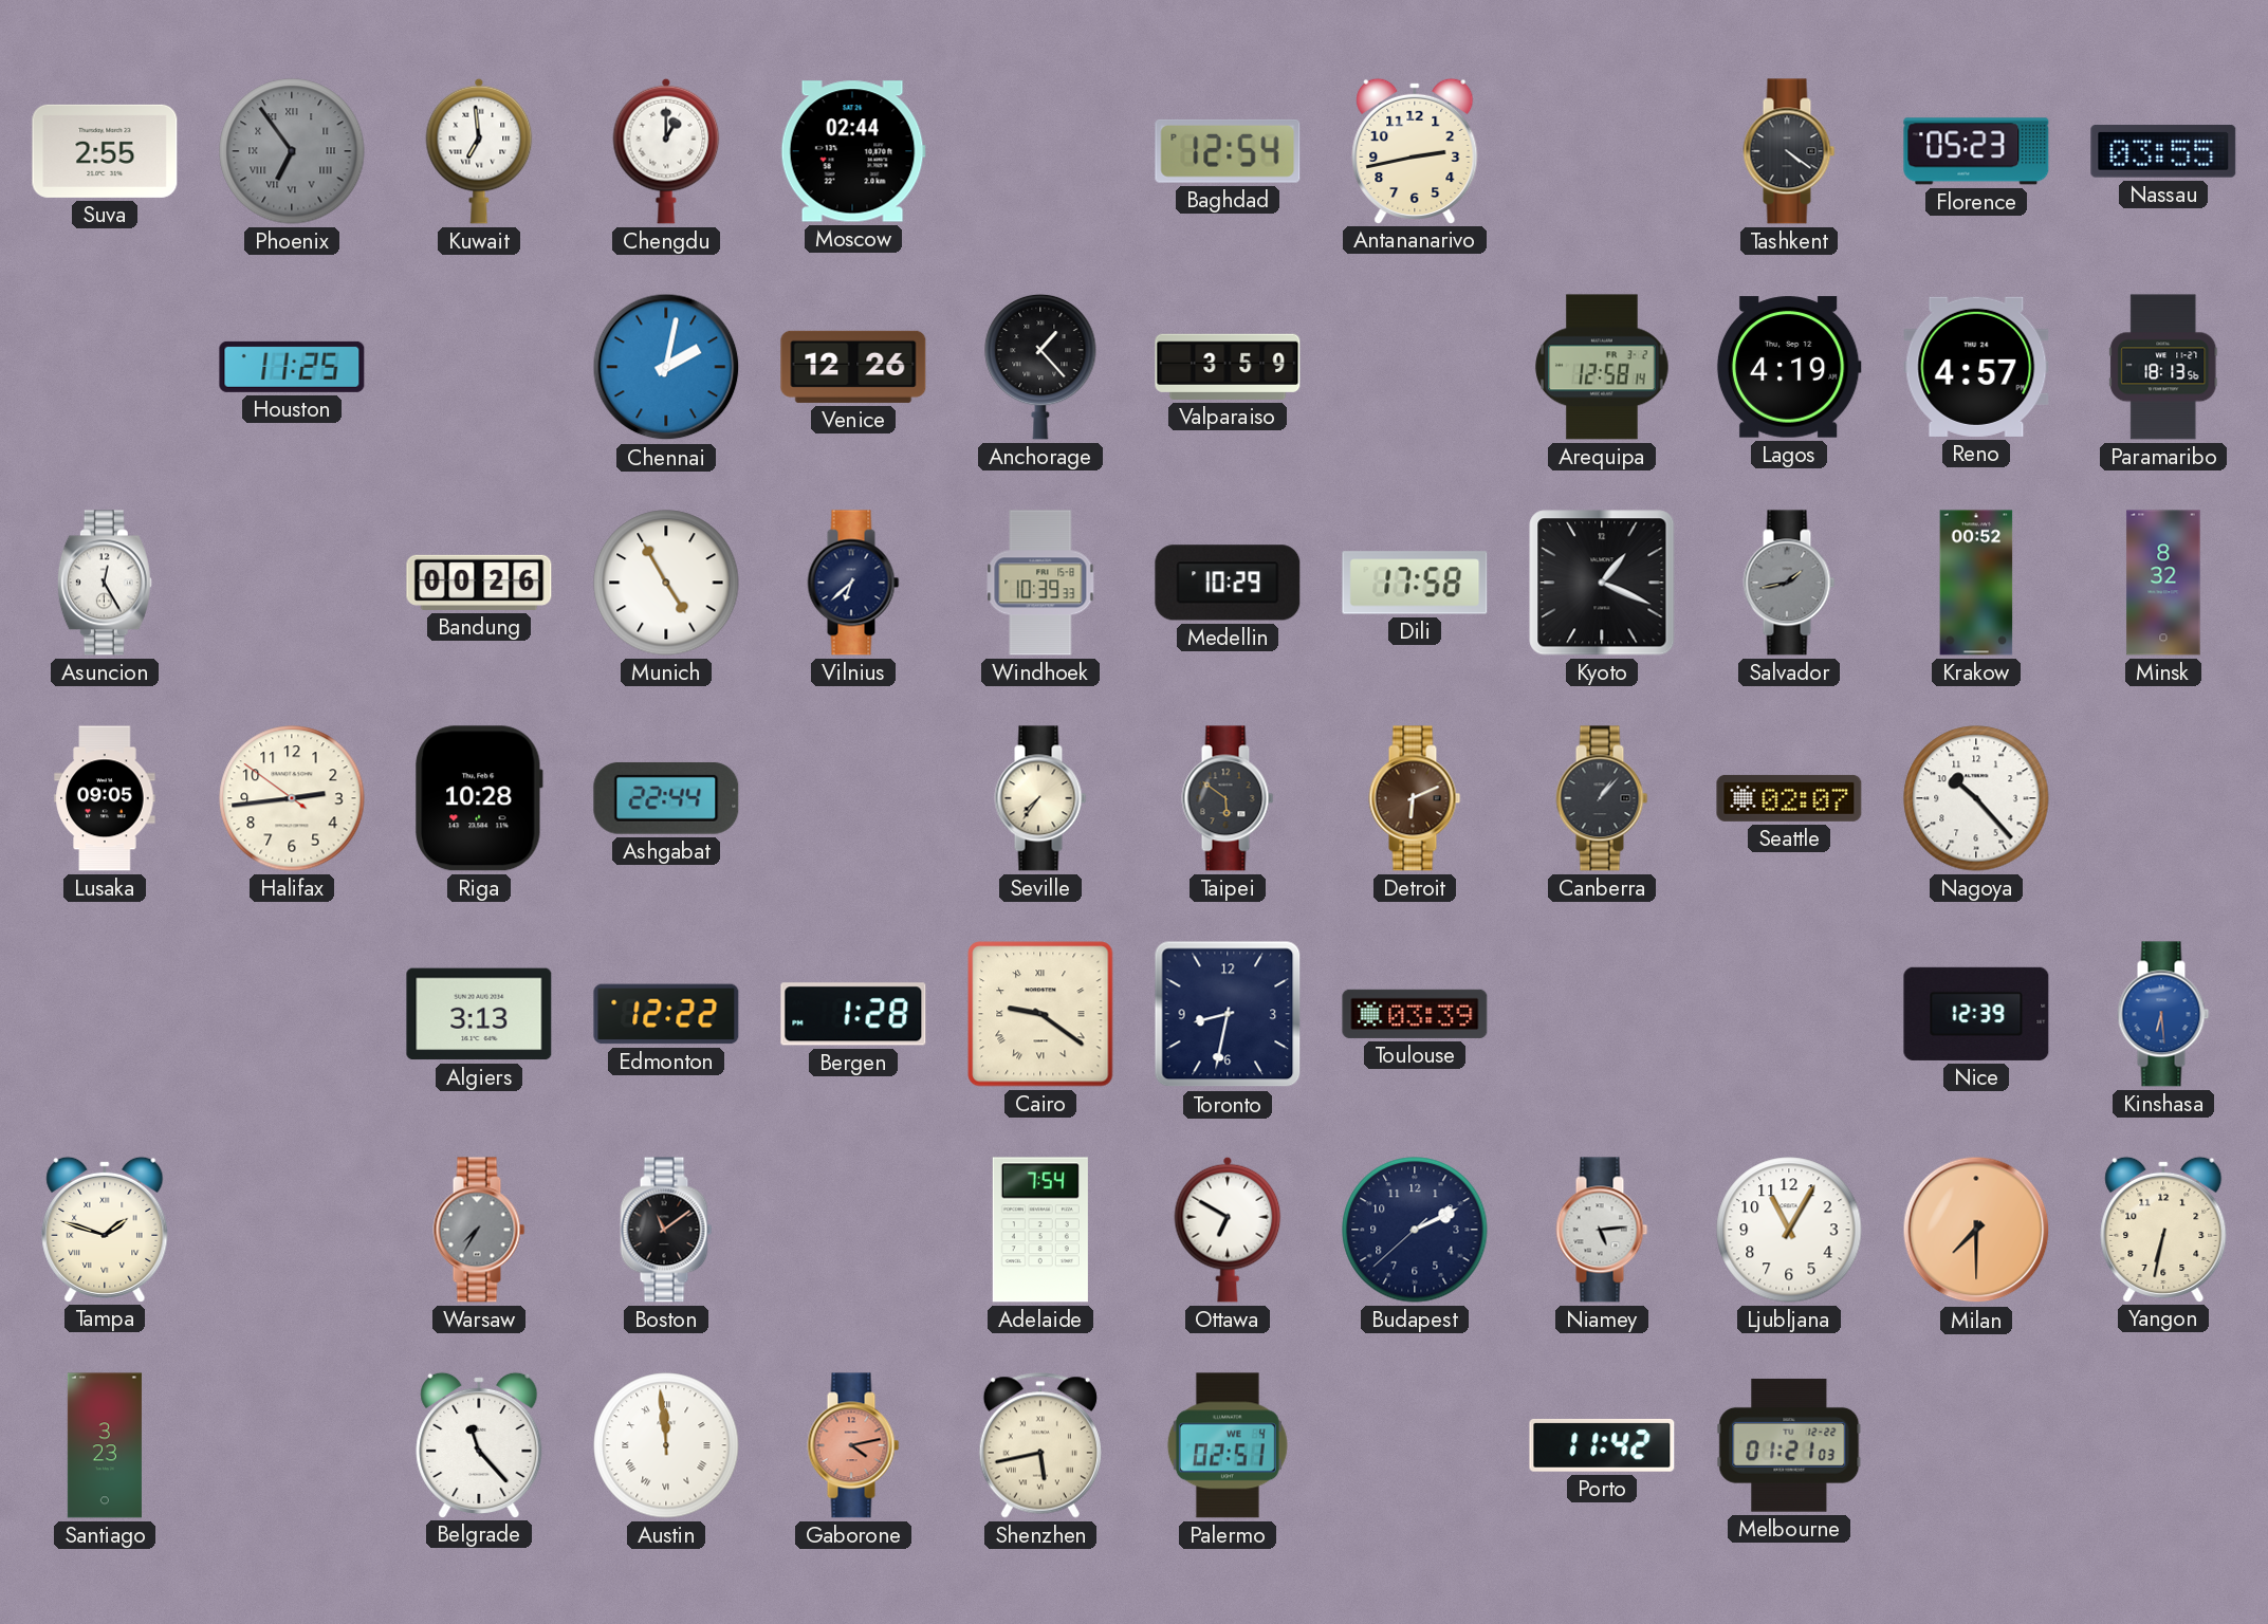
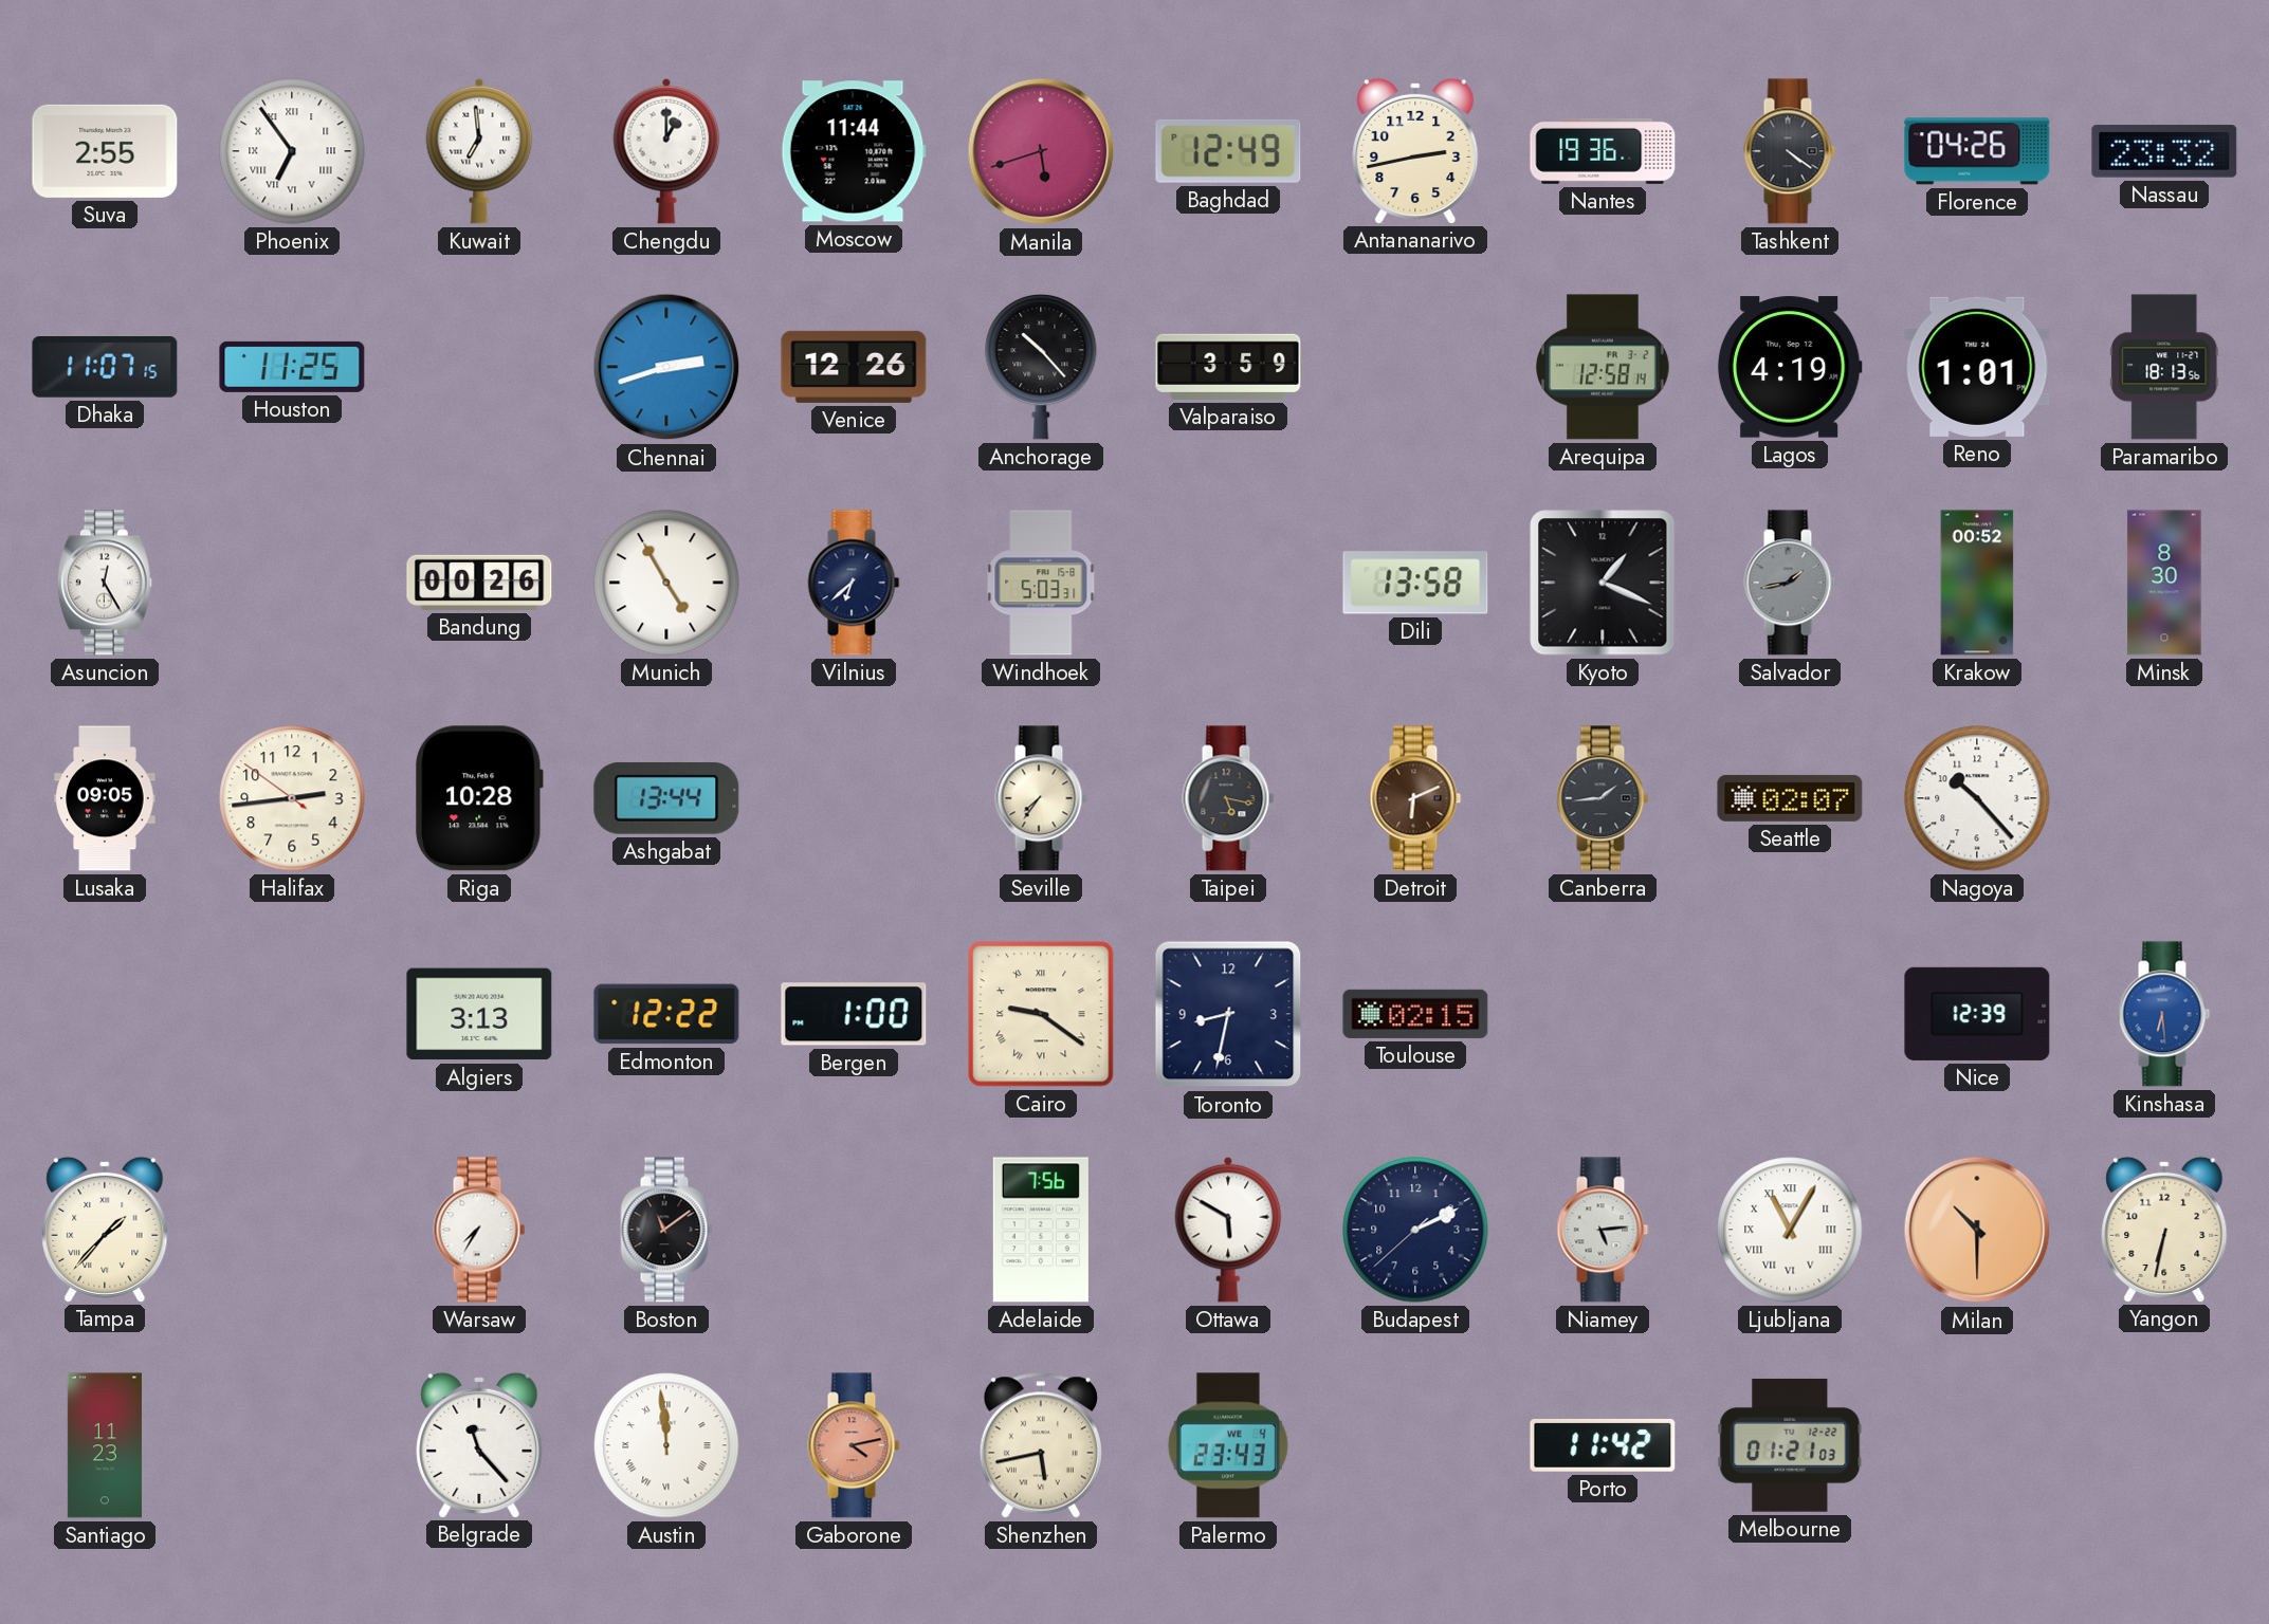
Phoenix dial: grey -> white
Moscow: 02:44 -> 11:44
Manila: none -> 5:42
Baghdad: 12:54 -> 12:49
Nantes: none -> 19:36
Florence: 05:23 -> 04:26
Nassau: 03:55 -> 23:32
Dhaka: none -> 11:07
Chennai: 2:02 -> 2:42
Anchorage: 1:23 -> 10:23
Reno: 4:57 -> 1:01
Windhoek: 10:39 -> 5:03
Medellin: 10:29 -> none
Dili: 17:58 -> 13:58
Minsk: 8:32 -> 8:30
Ashgabat: 22:44 -> 13:44
Taipei: 5:51 -> 5:17
Canberra: 1:07 -> 1:44
Bergen: 1:28 -> 1:00
Toulouse: 03:39 -> 02:15
Tampa: 1:48 -> 1:37
Warsaw dial: grey -> white
Adelaide: 7:54 -> 7:56
Ottawa: 6:50 -> 5:50
Ljubljana numerals: Arabic -> Roman
Milan: 7:30 -> 10:30
Santiago: 3:23 -> 11:23
Palermo: 02:51 -> 23:43
